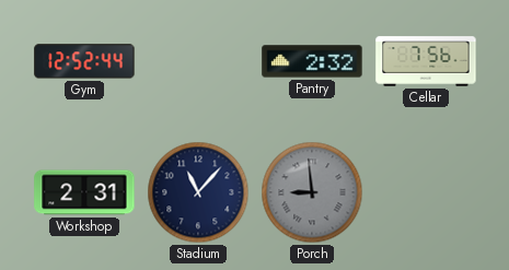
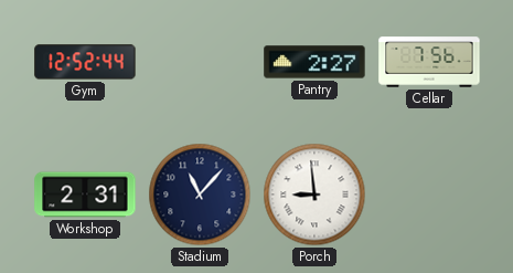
Pantry: 2:32 -> 2:27
Porch dial: grey -> white
